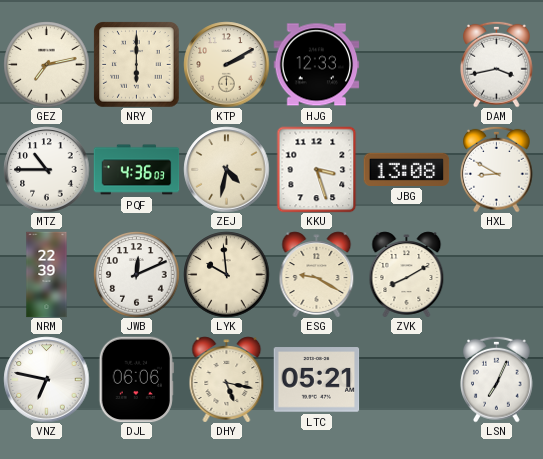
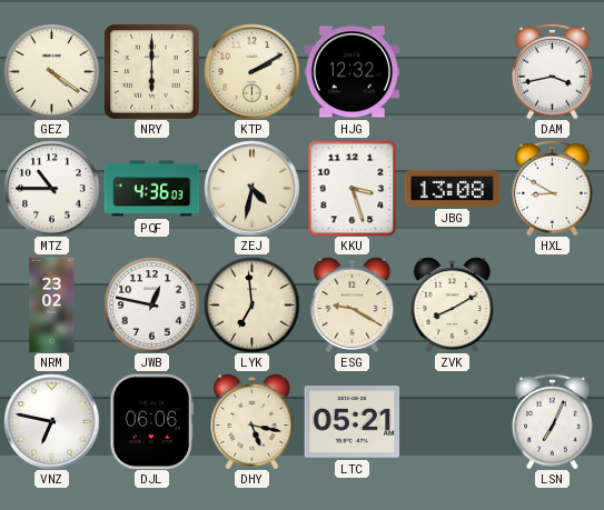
GEZ: 7:13 -> 4:21
HJG: 12:33 -> 12:32
NRM: 22:39 -> 23:02
JWB: 12:11 -> 12:47
LYK: 9:59 -> 6:59
